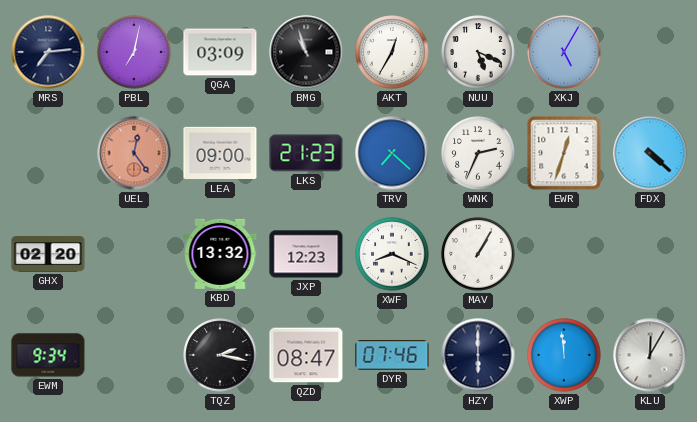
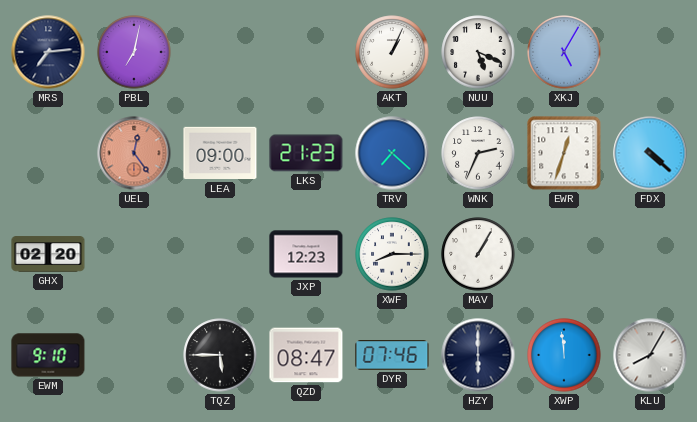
QGA: 03:09 -> none
BMG: 10:57 -> none
AKT: 12:35 -> 1:04
KBD: 13:32 -> none
XWF: 8:19 -> 8:15
EWM: 9:34 -> 9:10
TQZ: 2:17 -> 5:45
KLU: 12:05 -> 8:05
